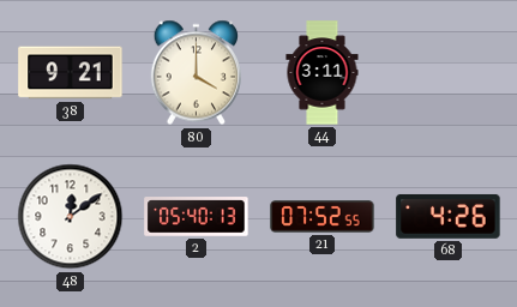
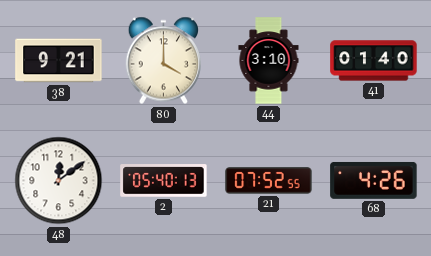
44: 3:11 -> 3:10
41: none -> 01:40
